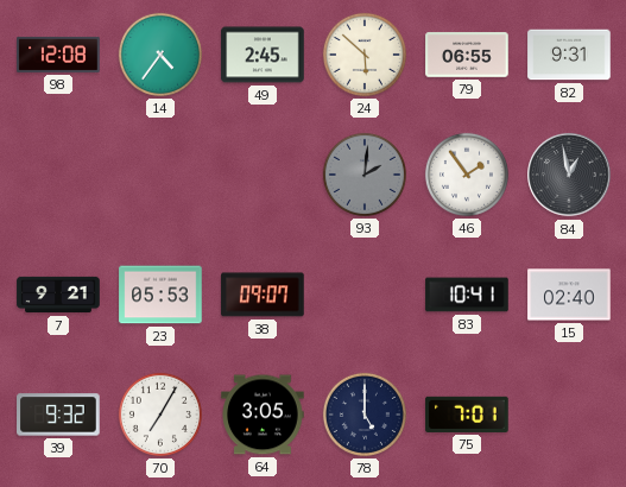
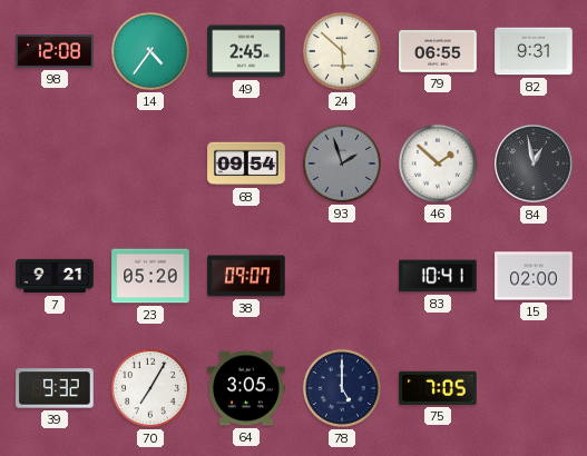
68: none -> 09:54
93: 2:01 -> 1:57
46: 1:54 -> 1:52
23: 05:53 -> 05:20
15: 02:40 -> 02:00
75: 7:01 -> 7:05
